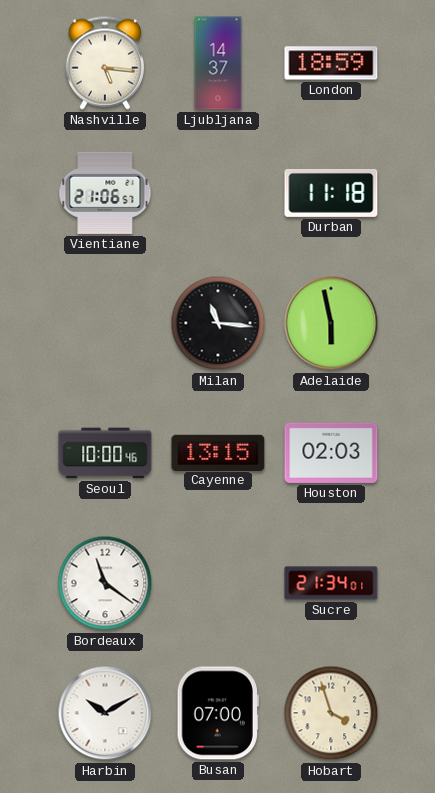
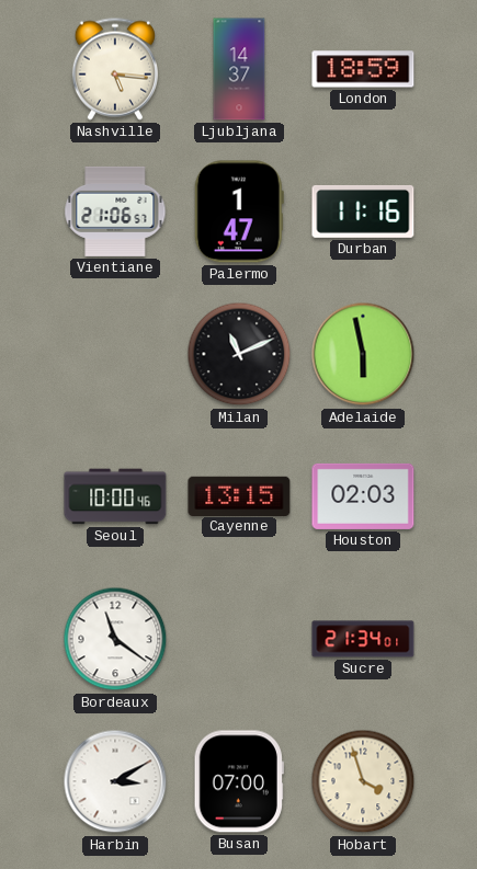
Palermo: none -> 1:47
Durban: 11:18 -> 11:16
Milan: 11:16 -> 11:11
Harbin: 10:10 -> 3:10
